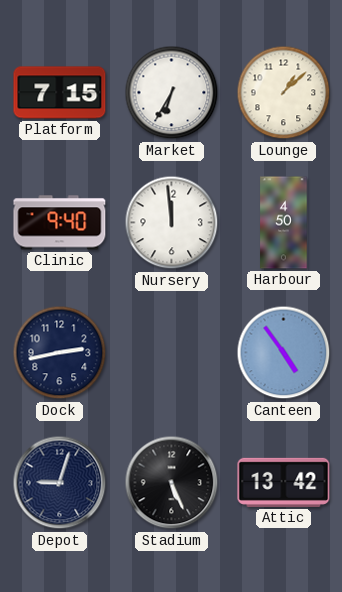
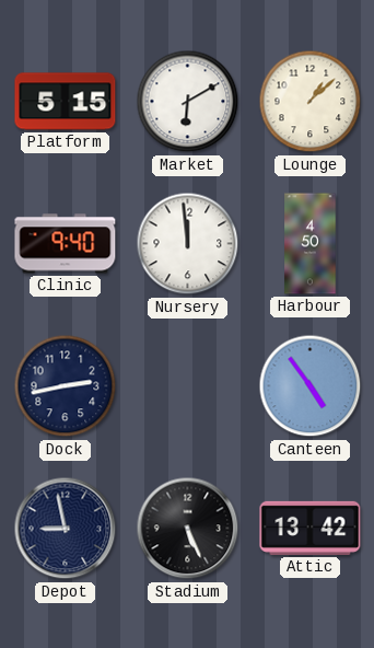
Platform: 7:15 -> 5:15
Market: 6:35 -> 6:10
Depot: 9:03 -> 8:58
